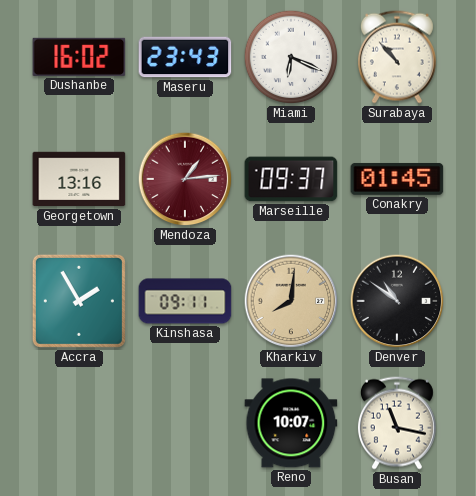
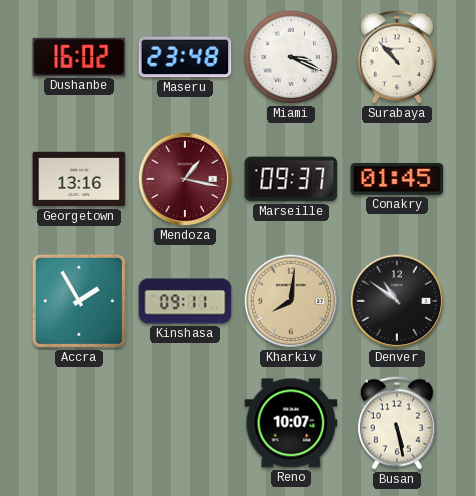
Maseru: 23:43 -> 23:48
Miami: 6:19 -> 3:19
Mendoza: 1:14 -> 1:17
Busan: 11:17 -> 5:28
